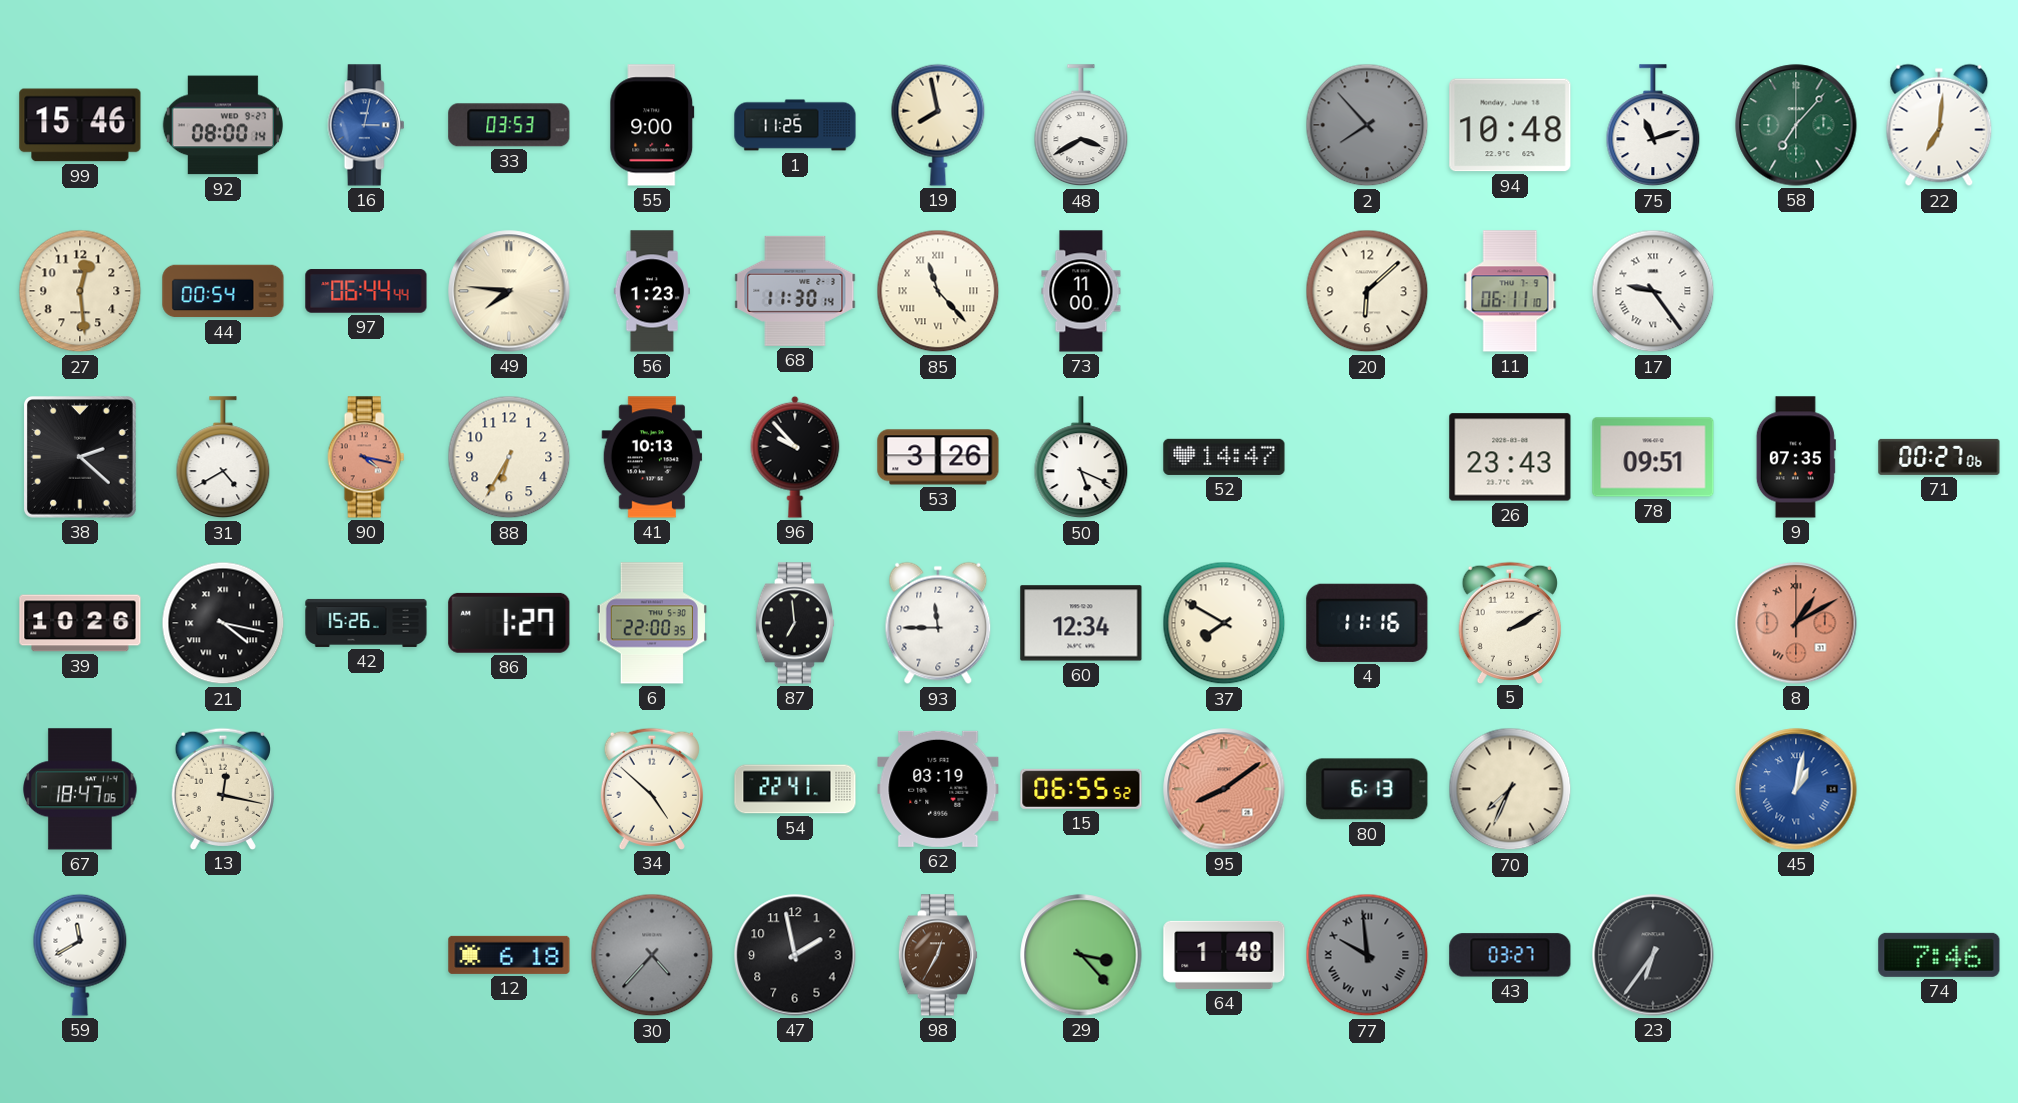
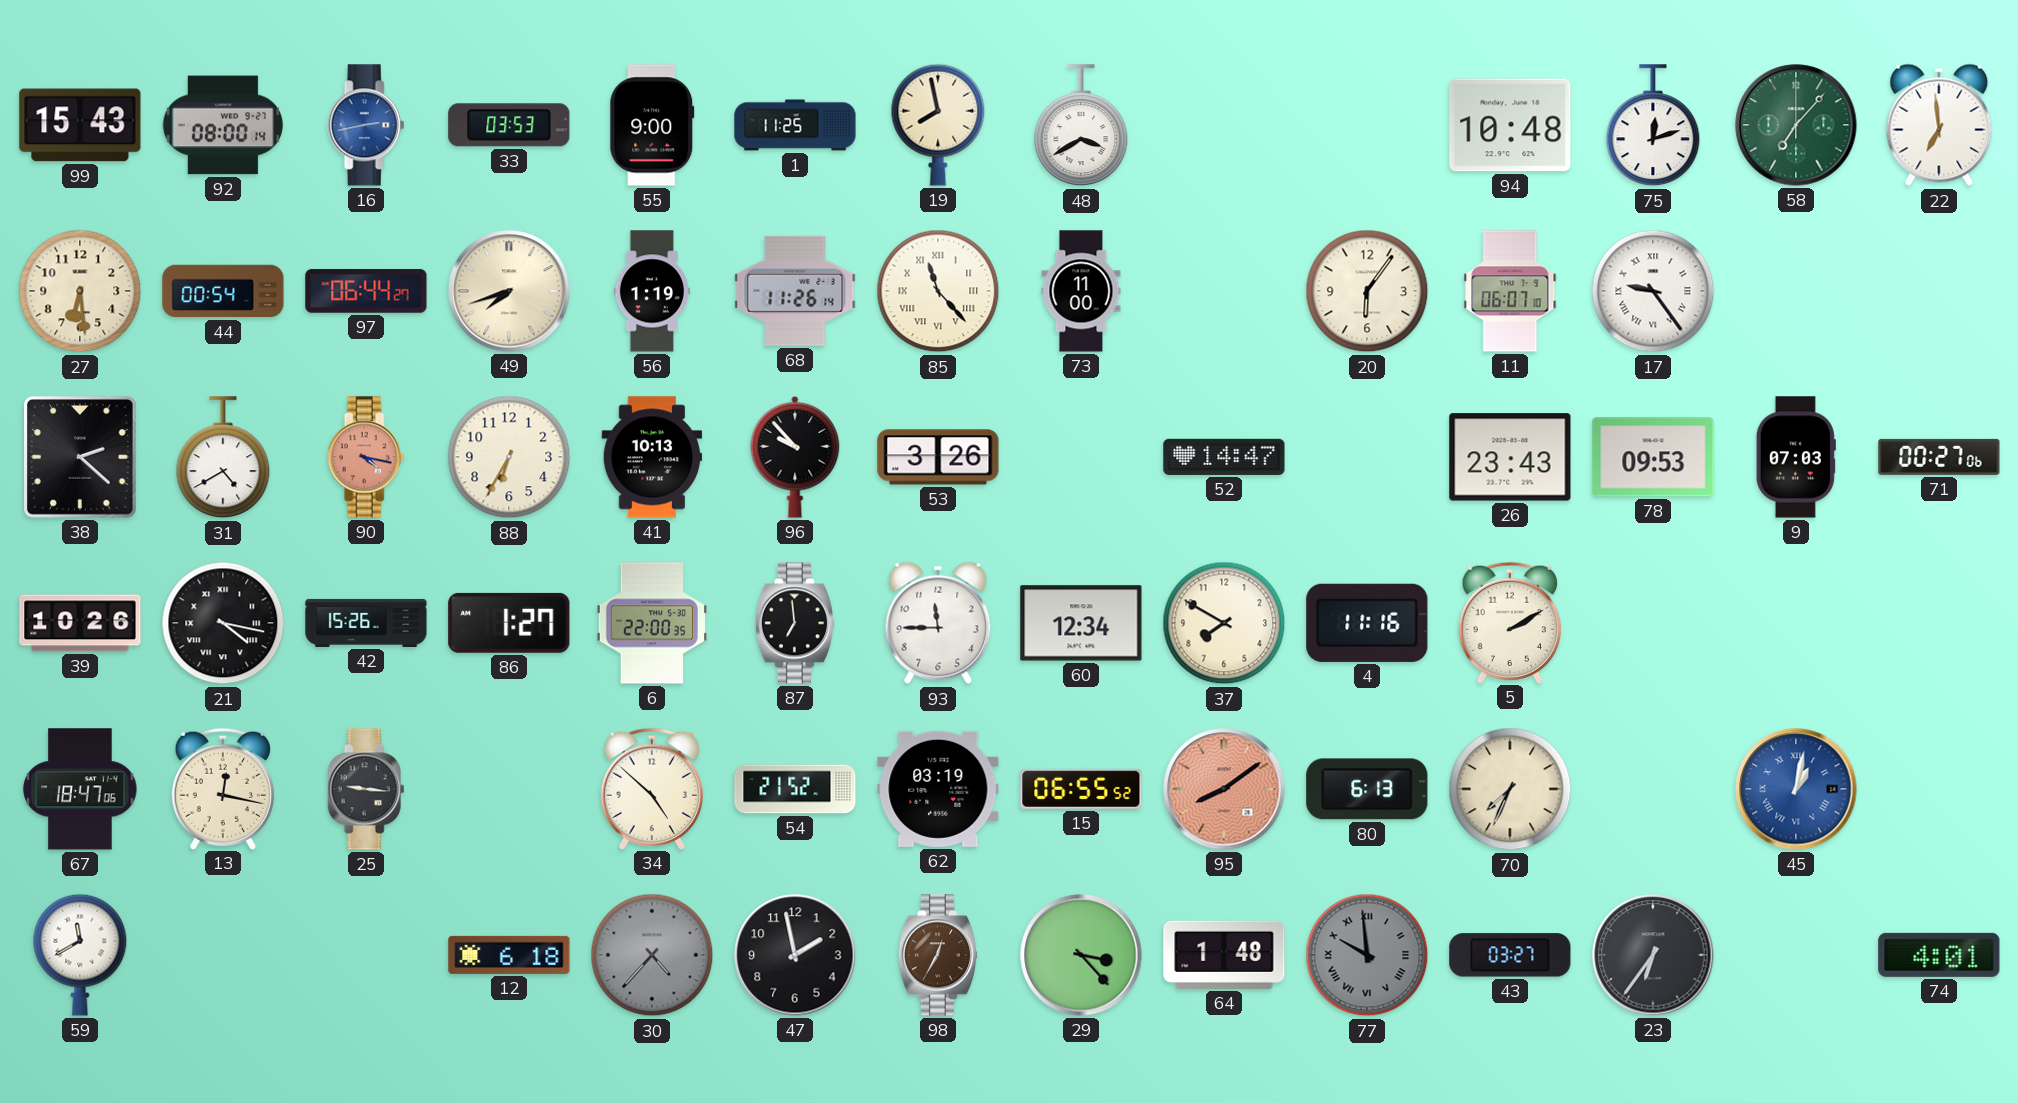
99: 15:46 -> 15:43
16: 3:02 -> 2:43
2: 7:53 -> none
75: 11:12 -> 12:12
22: 7:01 -> 6:59
27: 12:29 -> 6:29
97: 06:44:44 -> 06:44:27
49: 7:46 -> 7:42
56: 1:23 -> 1:19
68: 11:30 -> 11:26
20: 6:08 -> 6:06
11: 06:11 -> 06:07
50: 5:19 -> none
78: 09:51 -> 09:53
9: 07:35 -> 07:03
8: 1:10 -> none
25: none -> 9:16
54: 22:41 -> 21:52
74: 7:46 -> 4:01
